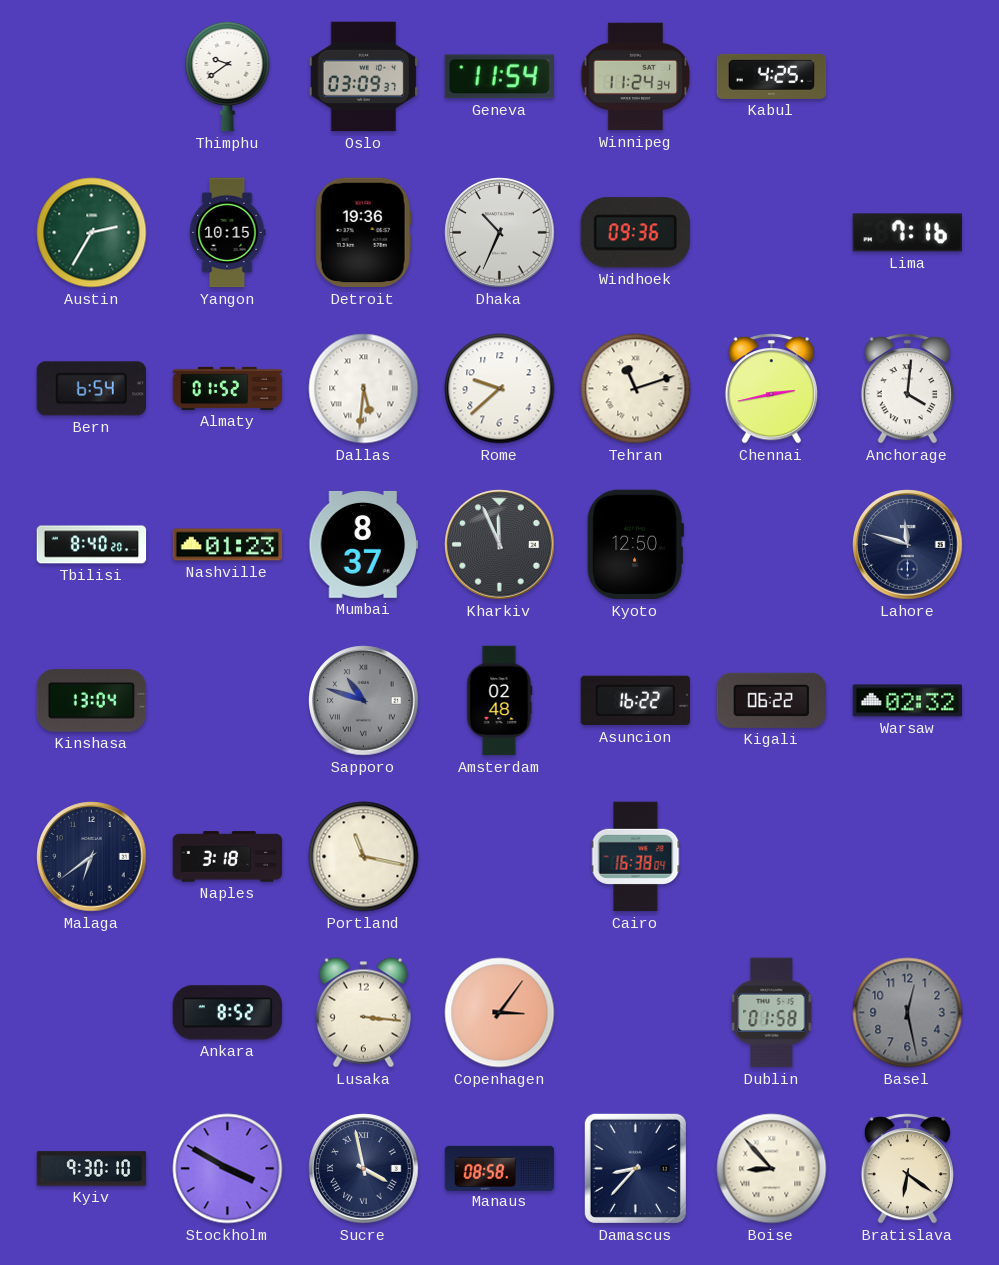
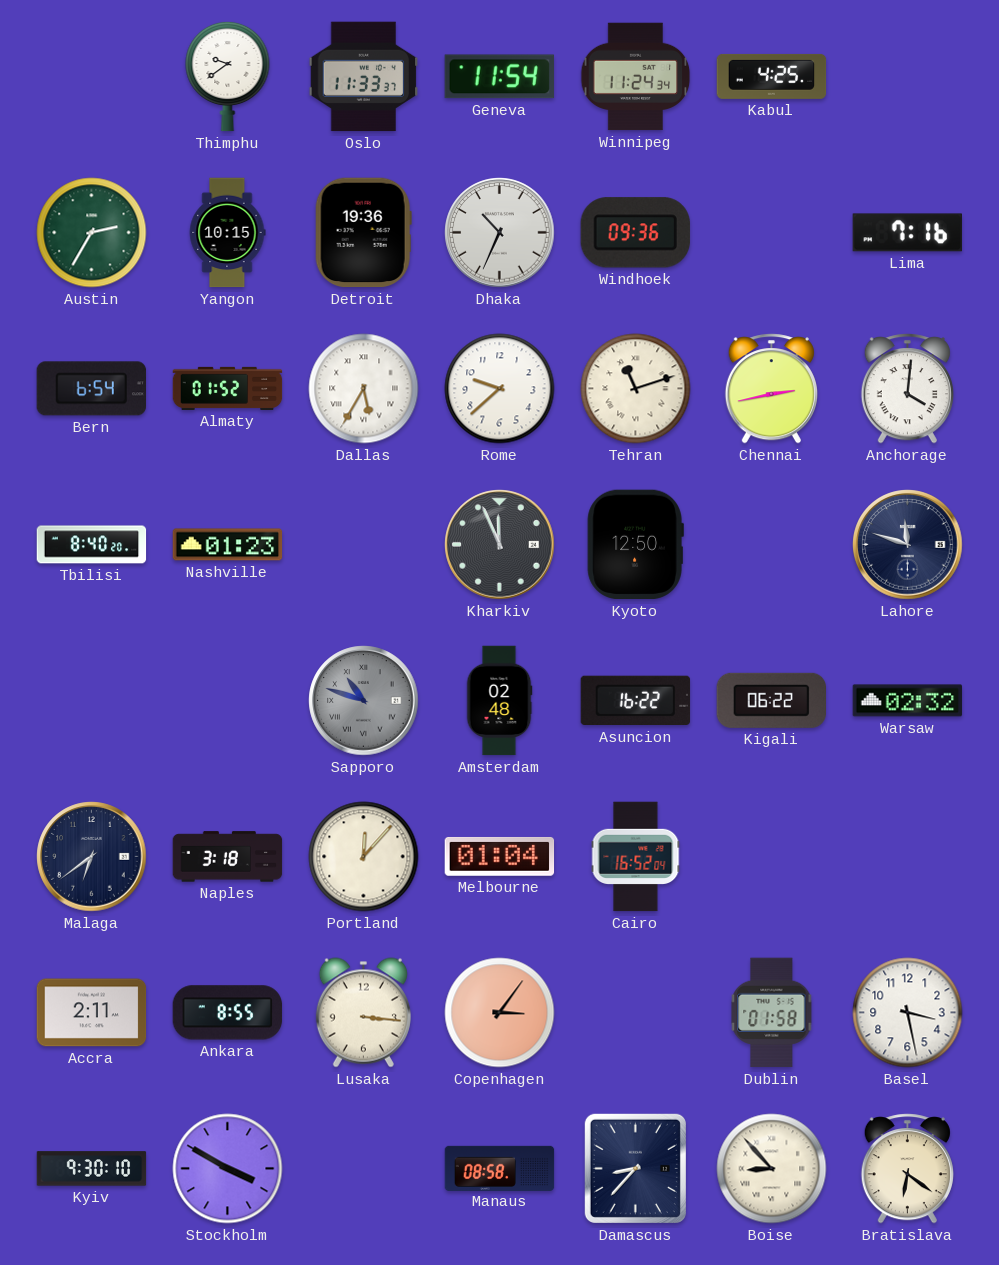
Oslo: 03:09 -> 11:33
Dallas: 5:31 -> 5:35
Mumbai: 8:37 -> none
Kinshasa: 13:04 -> none
Portland: 11:17 -> 12:07
Melbourne: none -> 01:04
Cairo: 16:38 -> 16:52
Accra: none -> 2:11
Ankara: 8:52 -> 8:55
Basel: 12:28 -> 3:28
Basel dial: grey -> white
Sucre: 3:58 -> none
